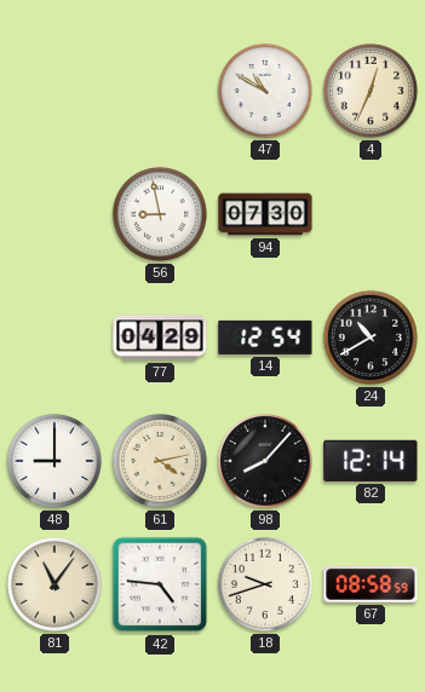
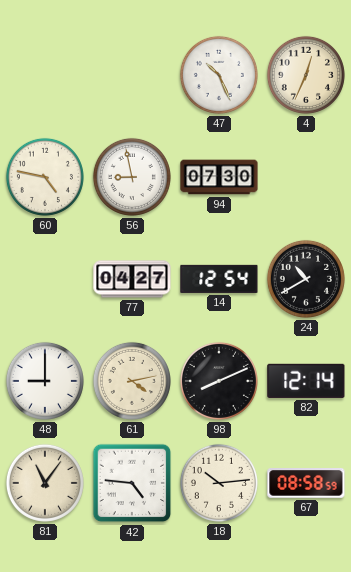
47: 10:50 -> 10:26
60: none -> 4:47
77: 04:29 -> 04:27
98: 8:07 -> 8:11
18: 9:42 -> 10:14
